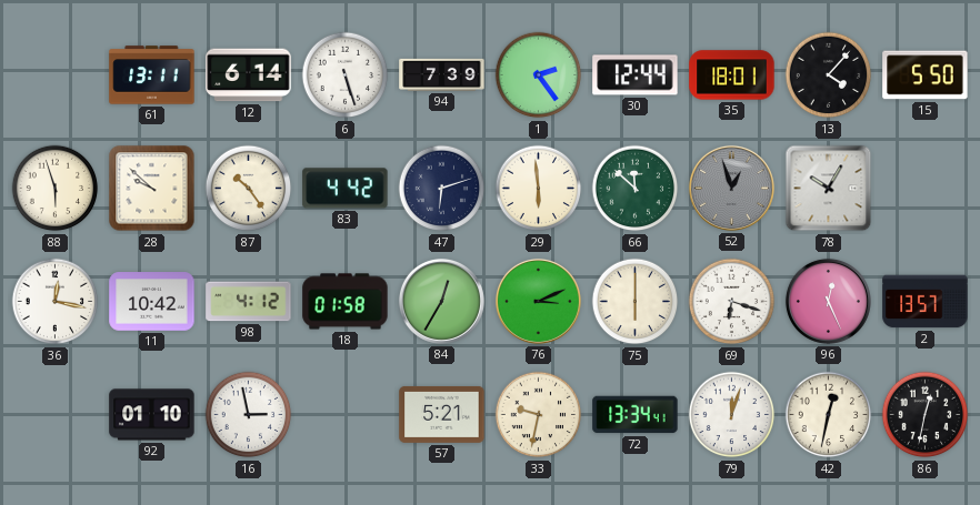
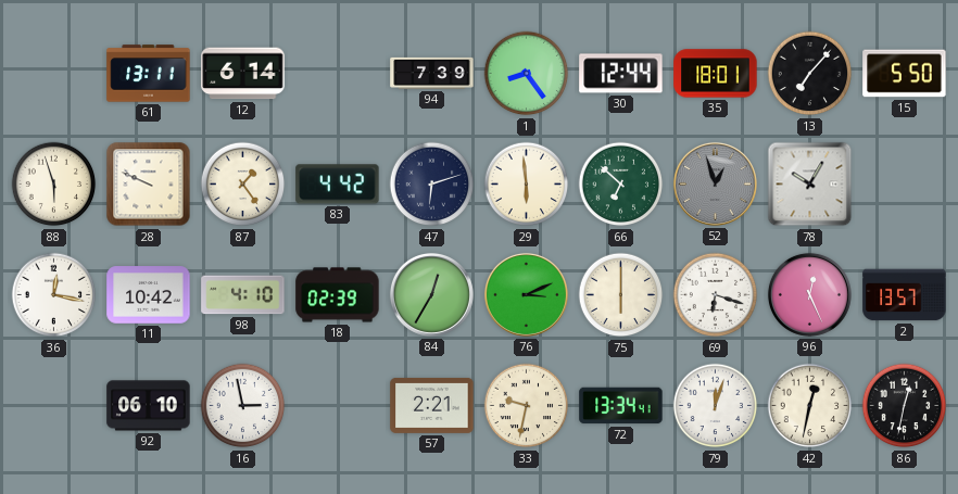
6: 5:27 -> none
1: 2:24 -> 8:24
13: 4:07 -> 7:07
28: 9:52 -> 9:49
87: 10:24 -> 1:24
66: 11:52 -> 6:52
98: 4:12 -> 4:10
18: 01:58 -> 02:39
92: 01:10 -> 06:10
57: 5:21 -> 2:21
